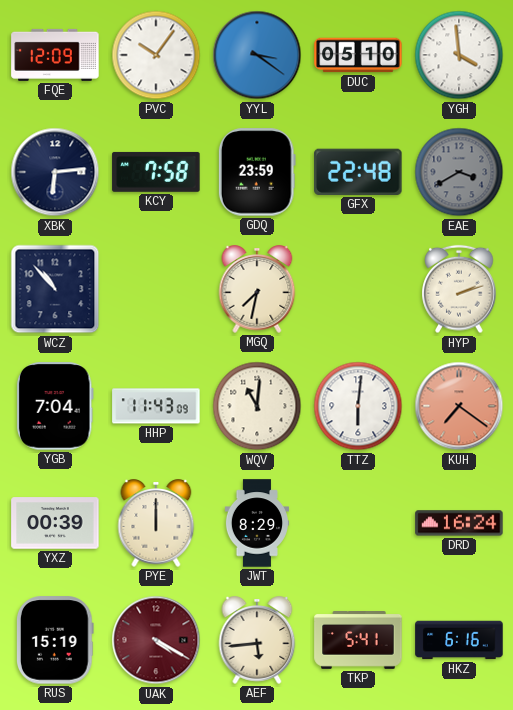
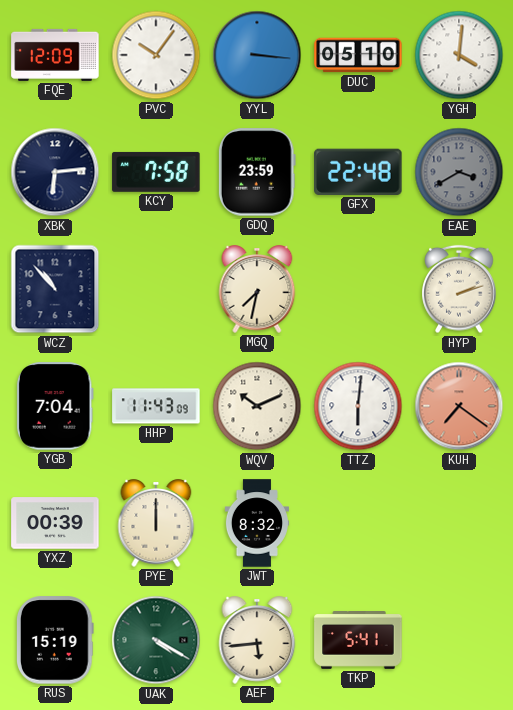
YYL: 3:21 -> 3:16
YGH: 3:59 -> 4:01
WQV: 11:01 -> 10:11
JWT: 8:29 -> 8:32
DRD: 16:24 -> none
UAK dial: burgundy -> green
HKZ: 6:16 -> none
